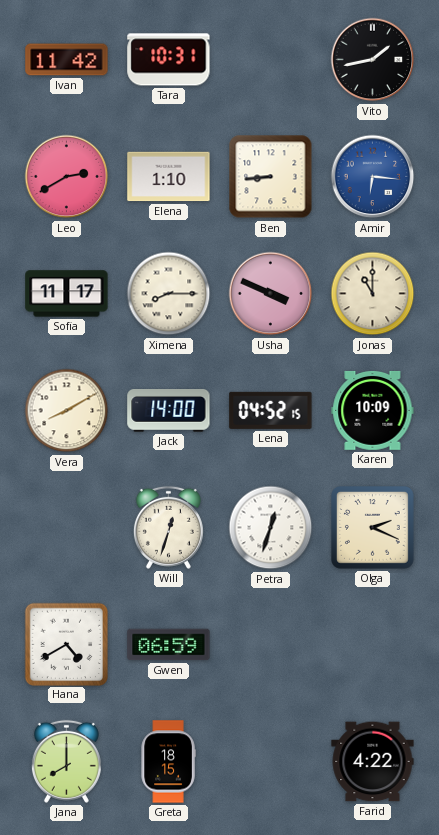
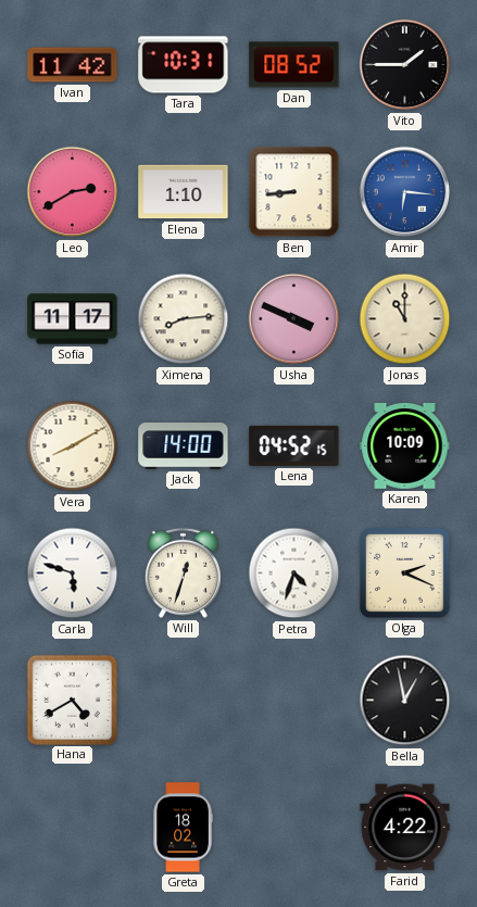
Dan: none -> 08:52
Vito: 1:43 -> 1:45
Ximena: 8:15 -> 8:14
Carla: none -> 5:48
Petra: 12:33 -> 4:33
Gwen: 06:59 -> none
Bella: none -> 12:58
Jana: 8:00 -> none
Greta: 18:15 -> 18:02
